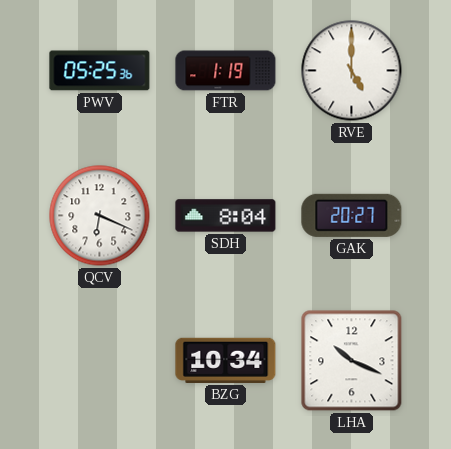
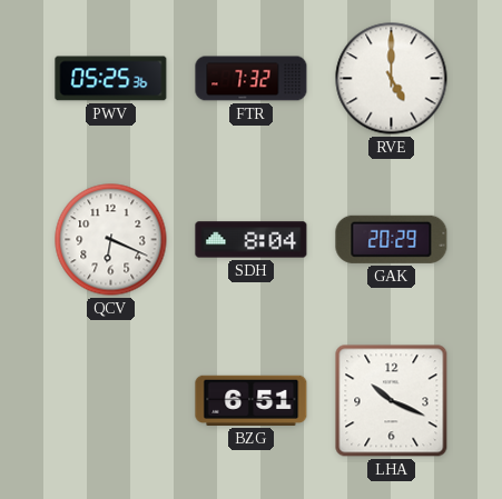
FTR: 1:19 -> 7:32
GAK: 20:27 -> 20:29
BZG: 10:34 -> 6:51
